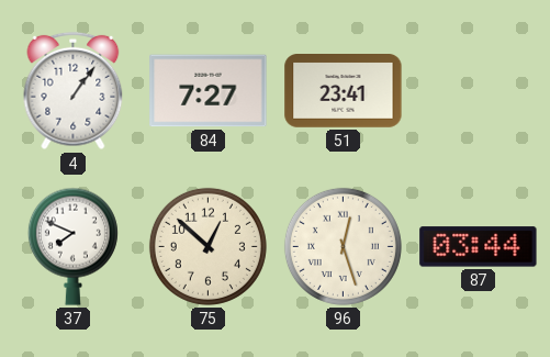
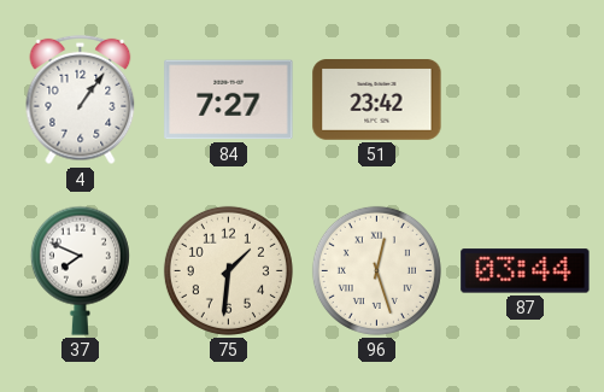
51: 23:41 -> 23:42
75: 12:52 -> 1:31
